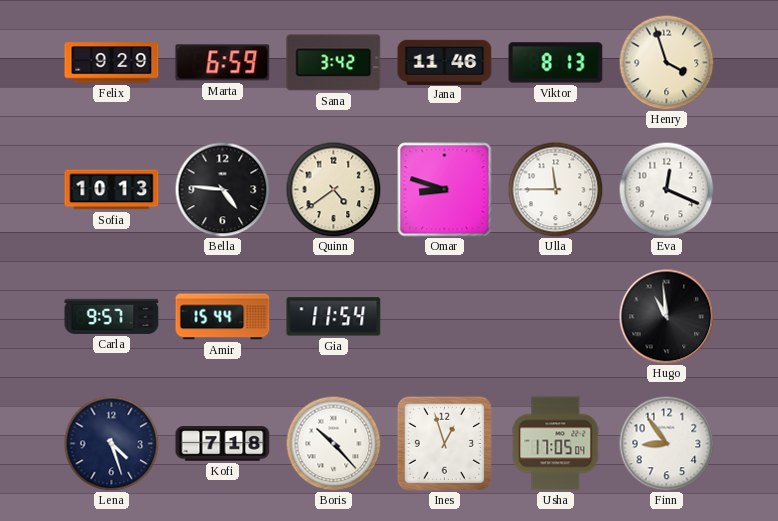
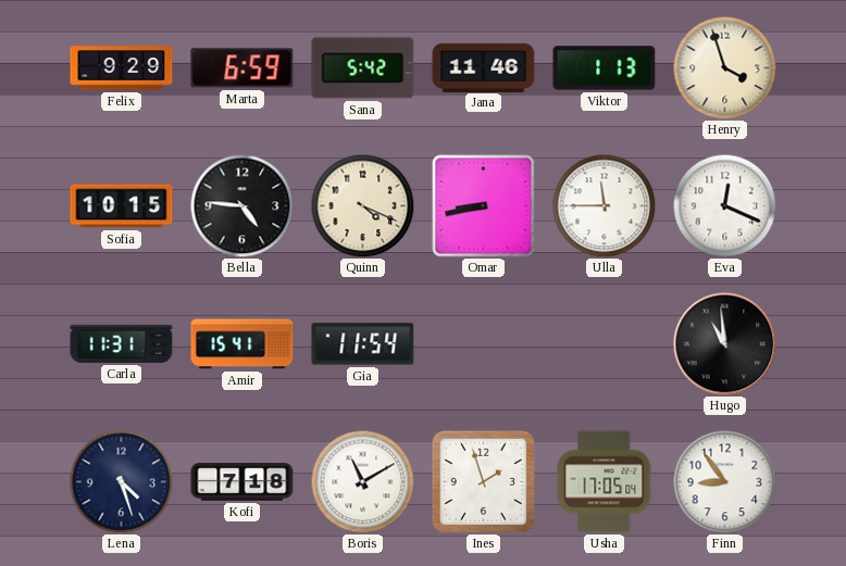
Sana: 3:42 -> 5:42
Viktor: 8:13 -> 1:13
Sofia: 10:13 -> 10:15
Quinn: 4:39 -> 4:19
Omar: 8:48 -> 8:43
Carla: 9:57 -> 11:31
Amir: 15:44 -> 15:41
Boris: 10:23 -> 11:10
Ines: 12:57 -> 1:57
